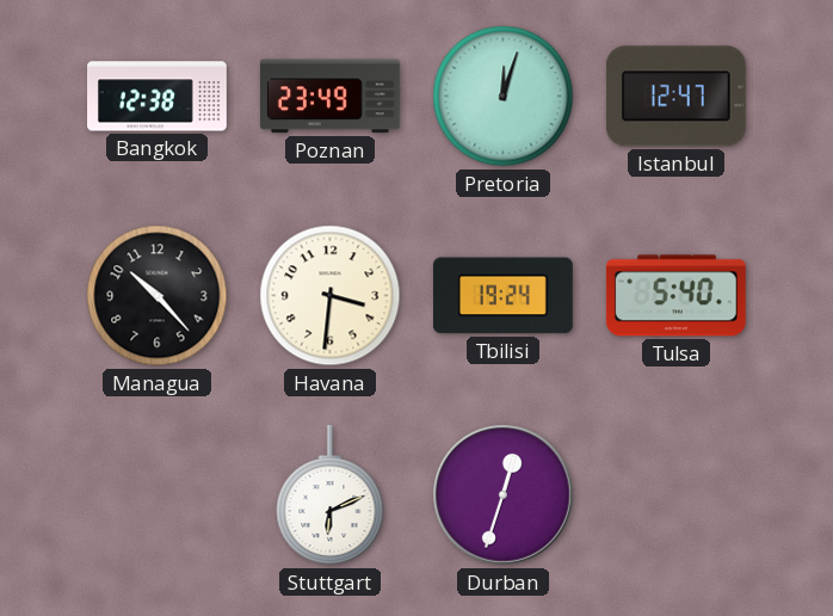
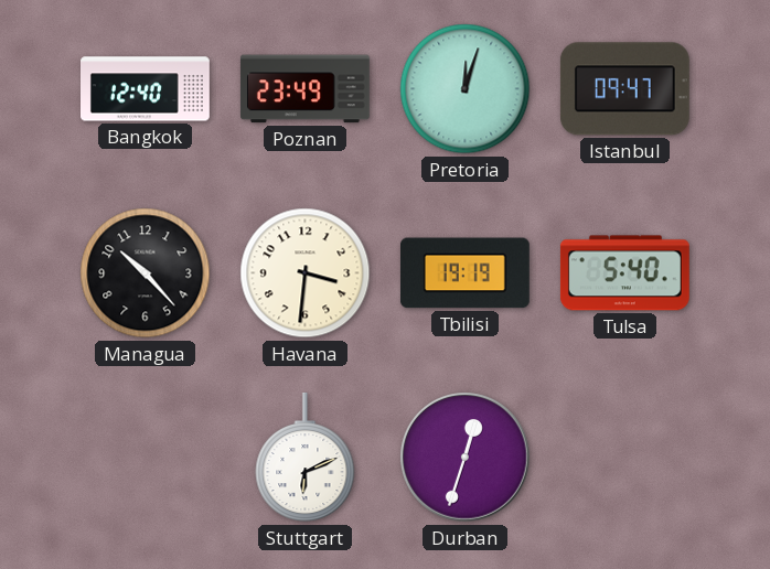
Bangkok: 12:38 -> 12:40
Istanbul: 12:47 -> 09:47
Tbilisi: 19:24 -> 19:19
